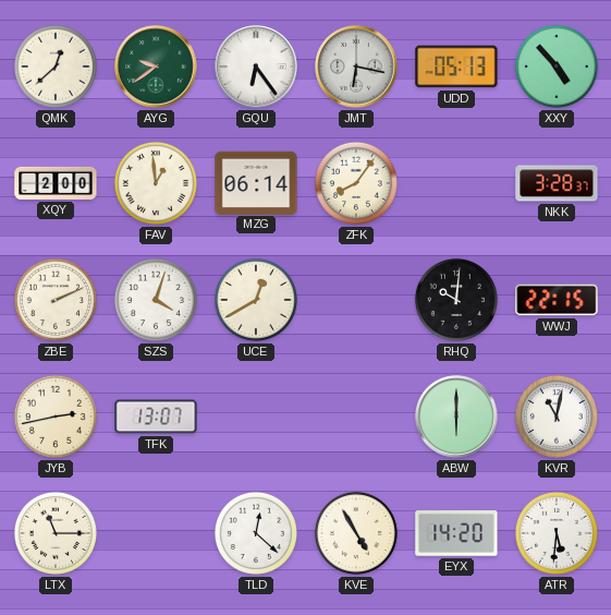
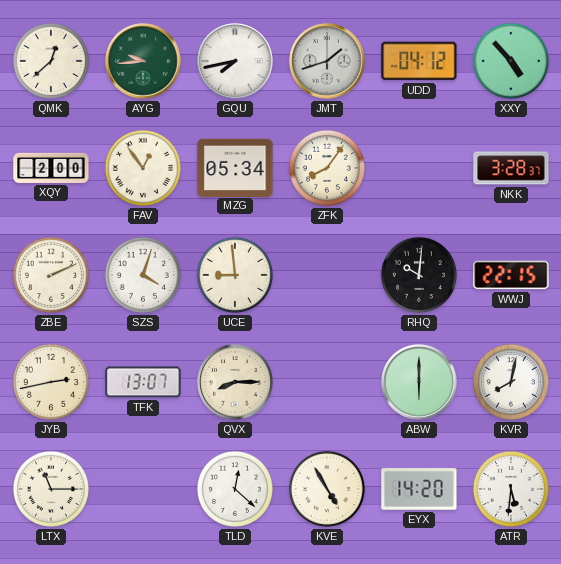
AYG: 9:39 -> 9:44
GQU: 6:24 -> 7:43
JMT: 6:17 -> 1:42
UDD: 05:13 -> 04:12
FAV: 12:59 -> 12:54
MZG: 06:14 -> 05:34
UCE: 12:40 -> 8:59
QVX: none -> 8:15
KVR: 11:02 -> 8:02
